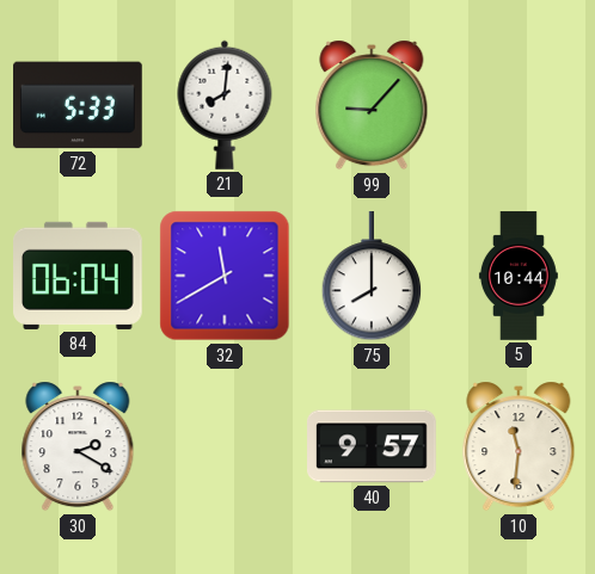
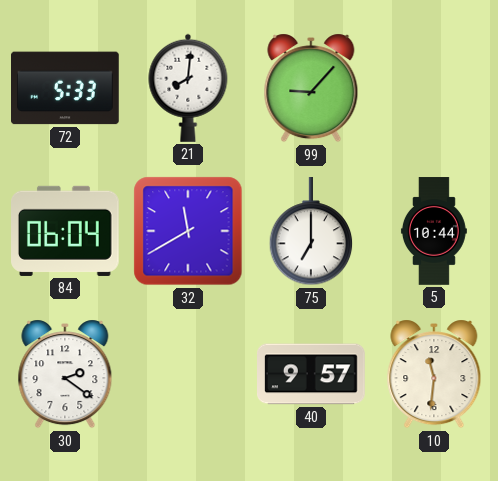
75: 8:00 -> 7:00
30: 2:20 -> 2:21
